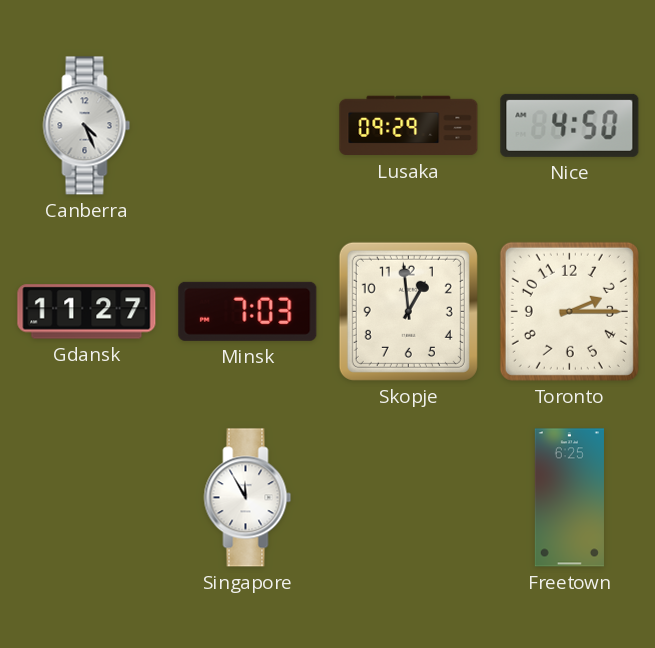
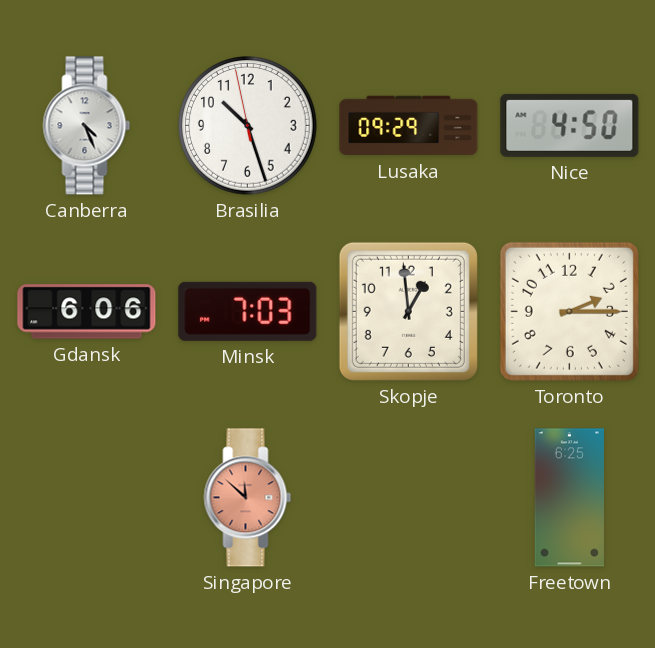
Brasilia: none -> 10:26
Gdansk: 11:27 -> 6:06
Singapore: 11:55 -> 11:52
Singapore dial: white -> salmon
